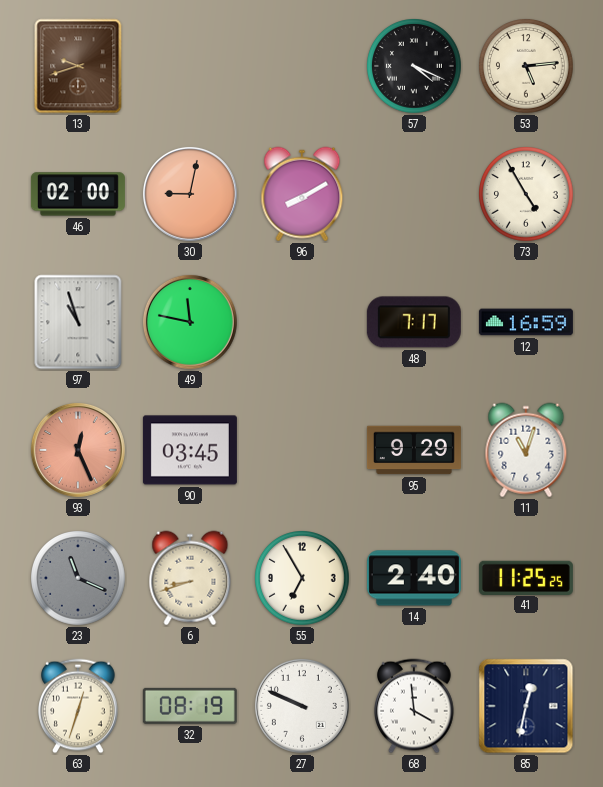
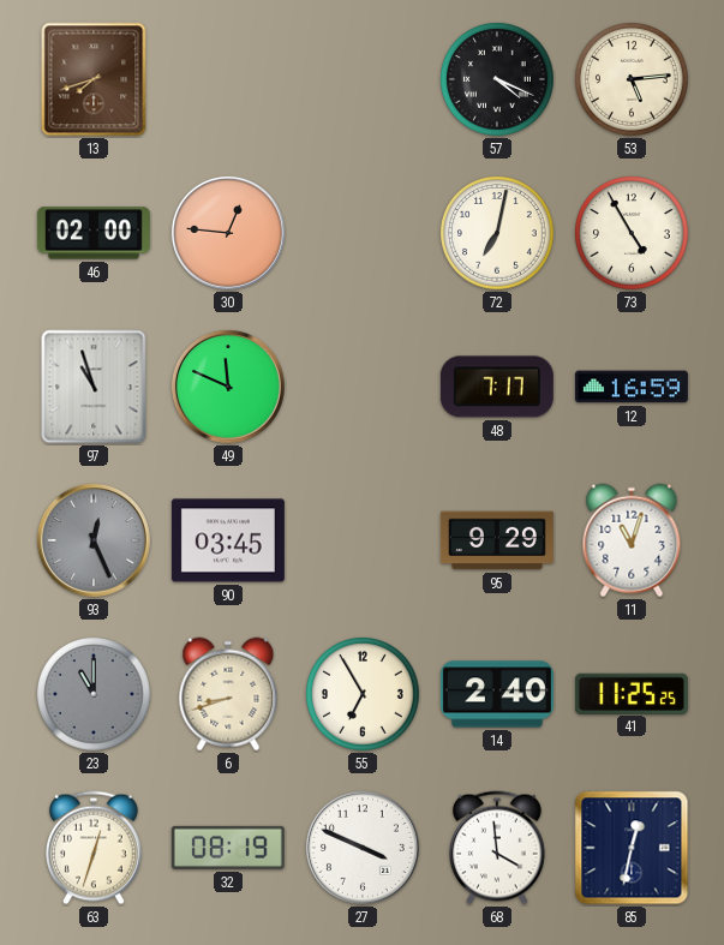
13: 9:42 -> 7:42
30: 9:02 -> 12:46
96: 8:10 -> none
72: none -> 7:02
49: 11:47 -> 11:49
93 dial: salmon -> grey
23: 11:19 -> 11:00
27: 9:49 -> 3:49
